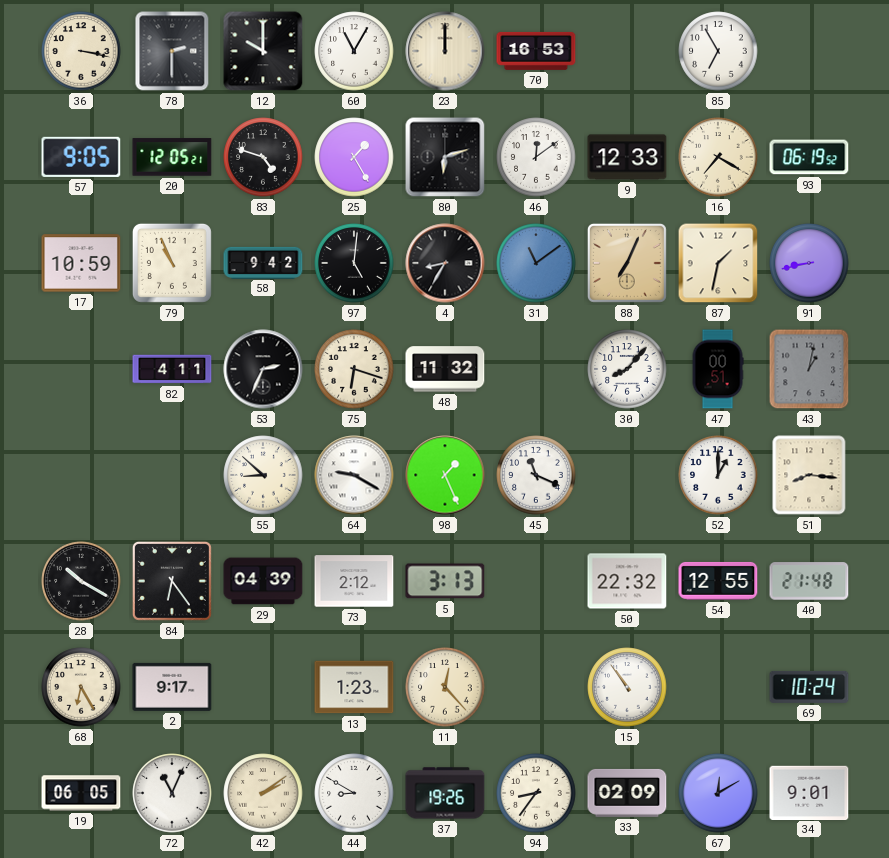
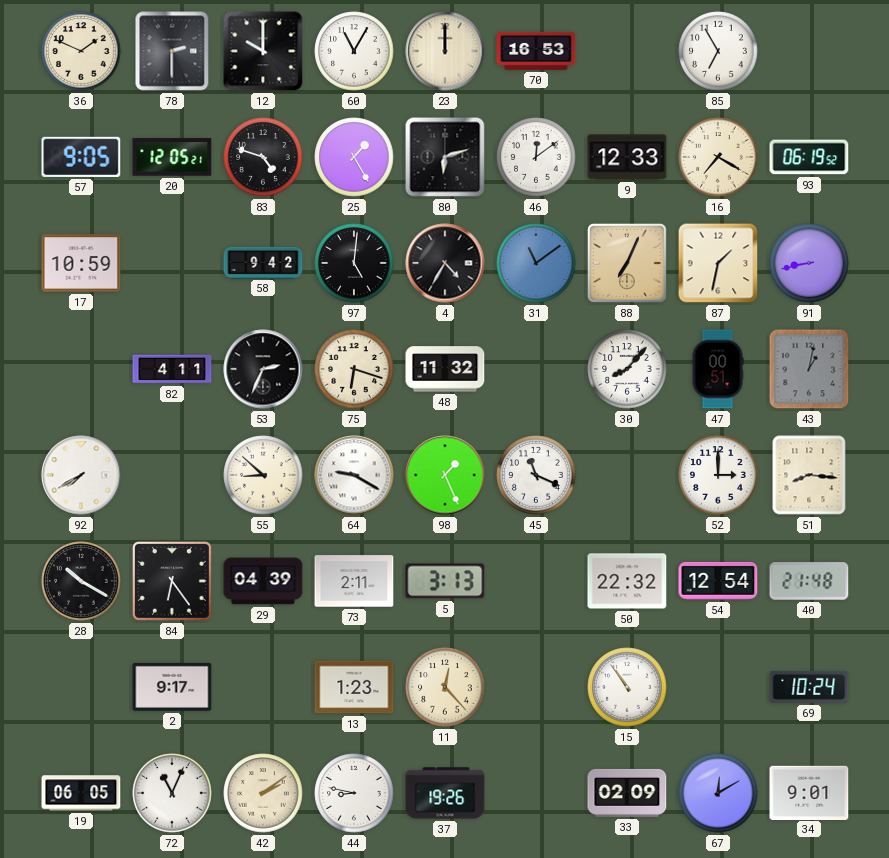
36: 3:17 -> 1:49
79: 10:56 -> none
4: 8:35 -> 4:35
92: none -> 7:40
52: 1:00 -> 3:00
73: 2:12 -> 2:11
54: 12:55 -> 12:54
68: 6:25 -> none
44: 8:50 -> 8:47
94: 8:36 -> none
